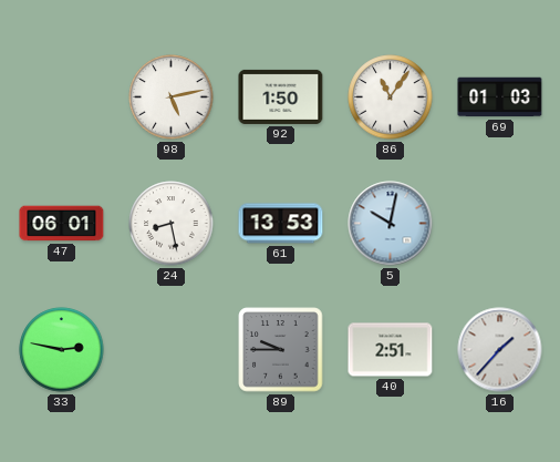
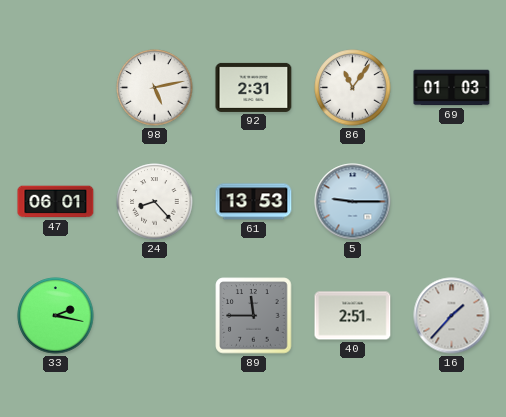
92: 1:50 -> 2:31
24: 8:28 -> 8:23
5: 10:02 -> 9:15
33: 2:47 -> 2:17
89: 9:45 -> 11:45
